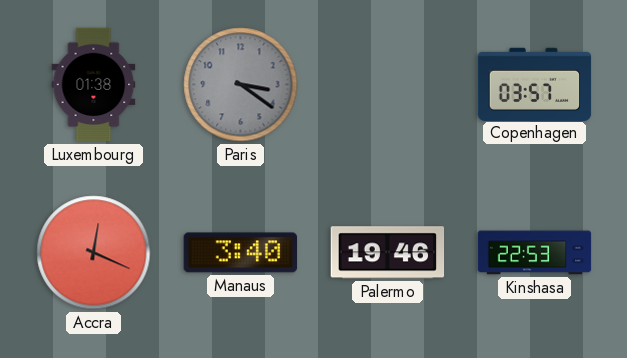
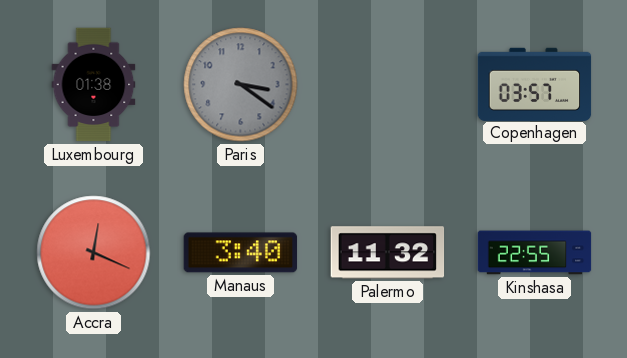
Palermo: 19:46 -> 11:32
Kinshasa: 22:53 -> 22:55
